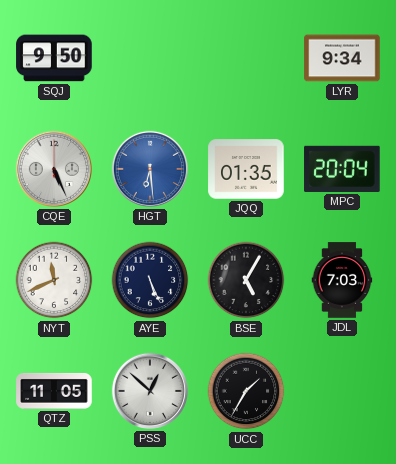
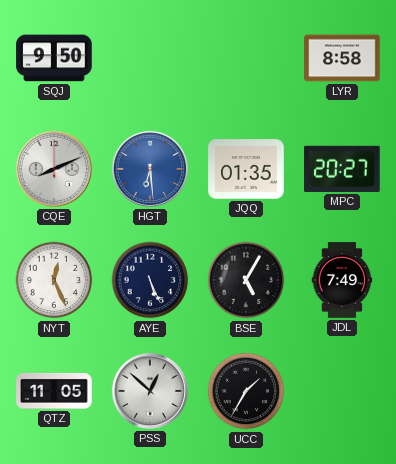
LYR: 9:34 -> 8:58
CQE: 5:26 -> 8:11
MPC: 20:04 -> 20:27
NYT: 11:41 -> 12:26
JDL: 7:03 -> 7:49
